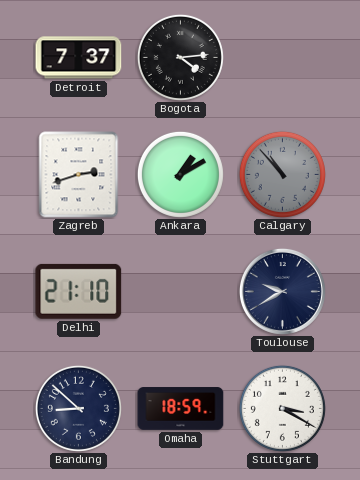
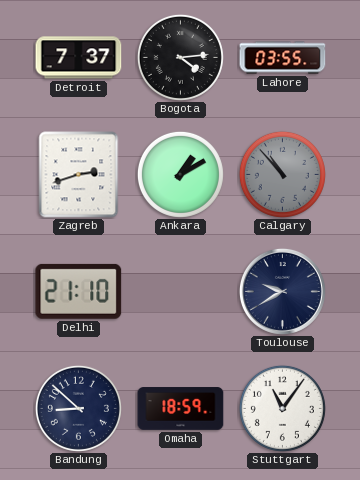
Lahore: none -> 03:55
Stuttgart: 3:20 -> 11:06
